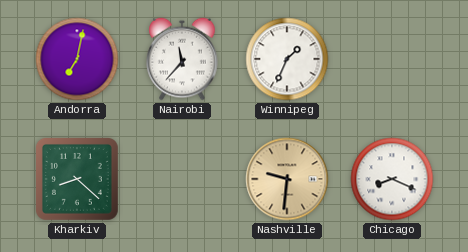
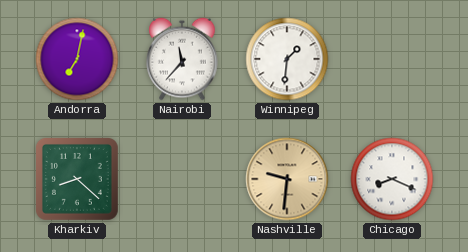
Winnipeg: 1:34 -> 1:31
